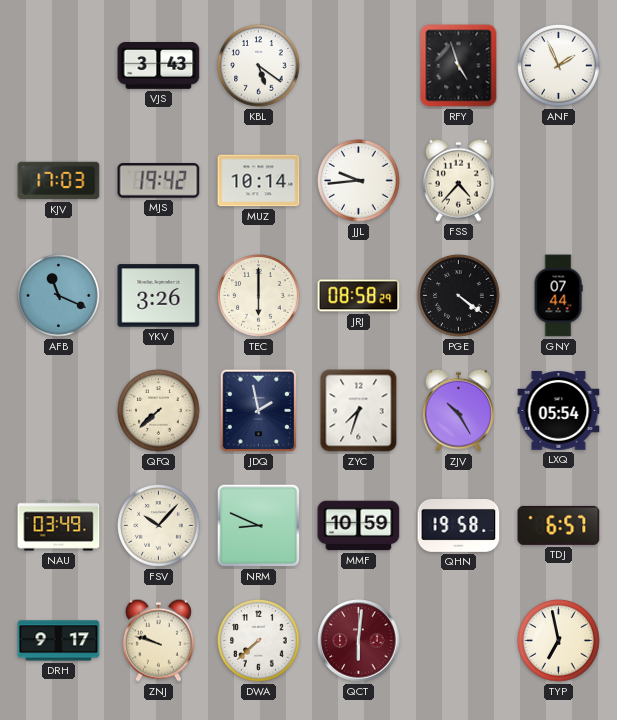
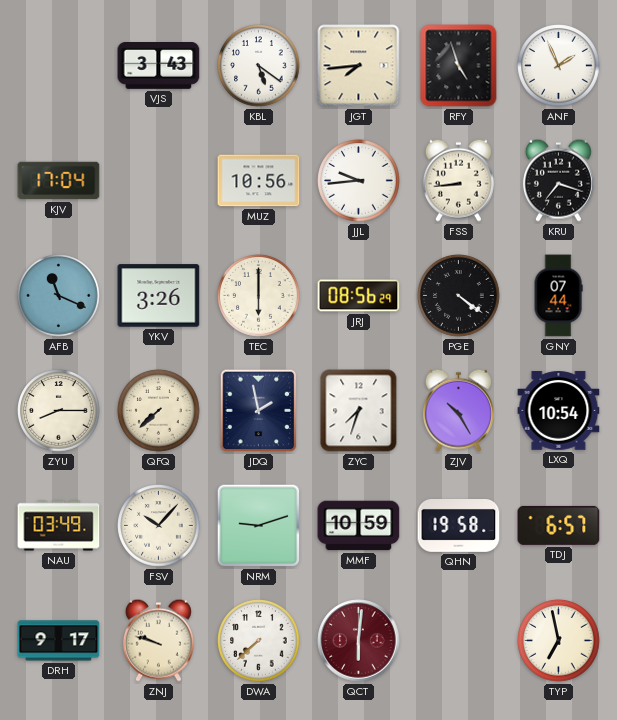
JGT: none -> 7:44
KJV: 17:03 -> 17:04
MJS: 19:42 -> none
MUZ: 10:14 -> 10:56
FSS: 4:37 -> 8:44
KRU: none -> 7:18
JRJ: 08:58 -> 08:56
ZYU: none -> 8:15
LXQ: 05:54 -> 10:54
NRM: 8:49 -> 9:12
